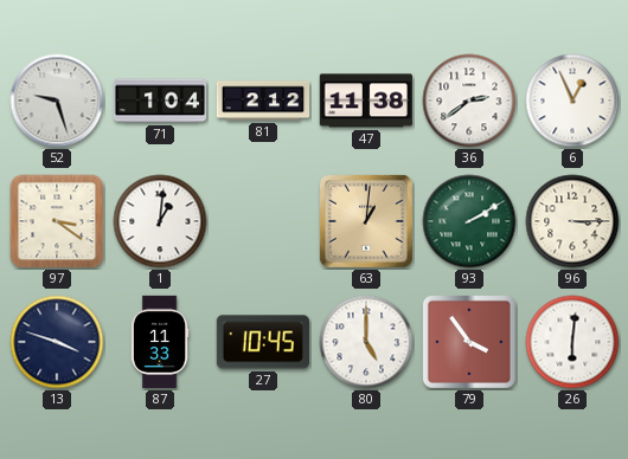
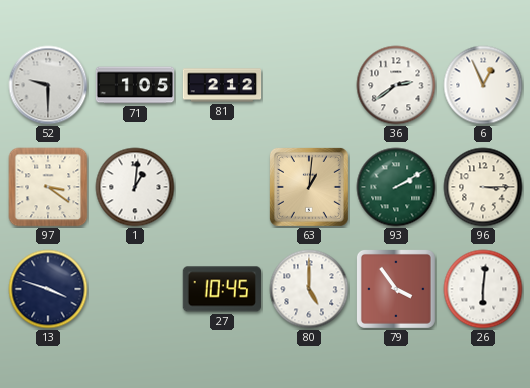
52: 9:27 -> 9:30
71: 1:04 -> 1:05
47: 11:38 -> none
87: 11:33 -> none
